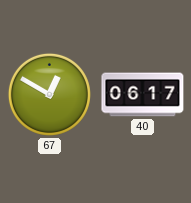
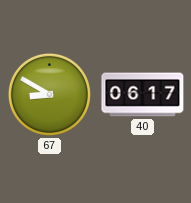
67: 12:50 -> 8:50
